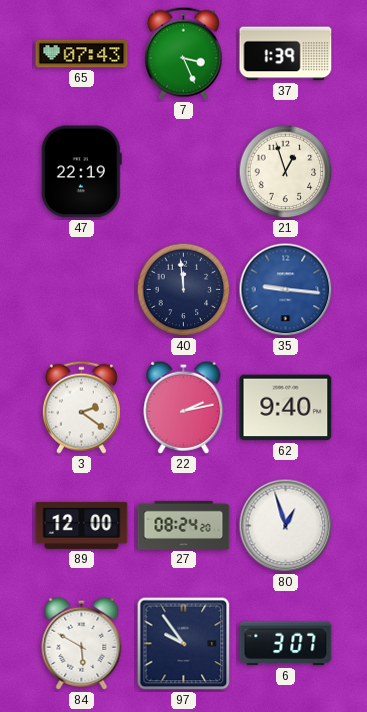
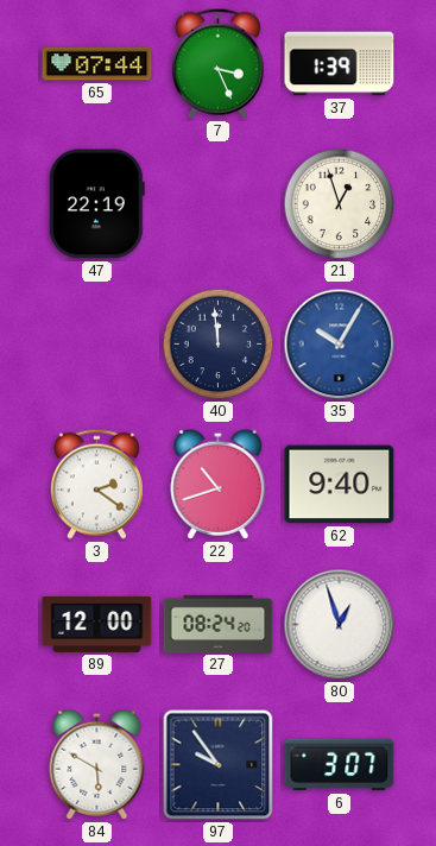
65: 07:43 -> 07:44
35: 9:16 -> 10:05
22: 2:13 -> 10:42
